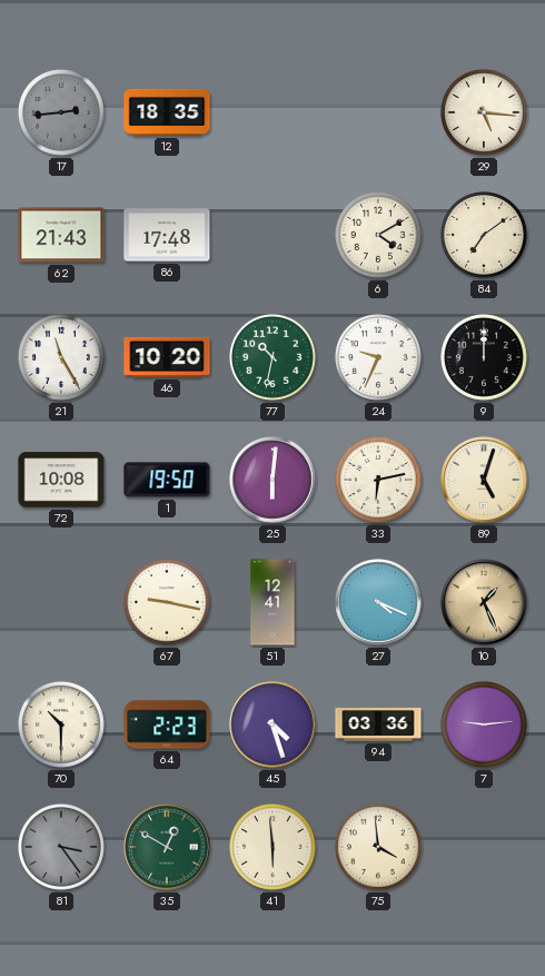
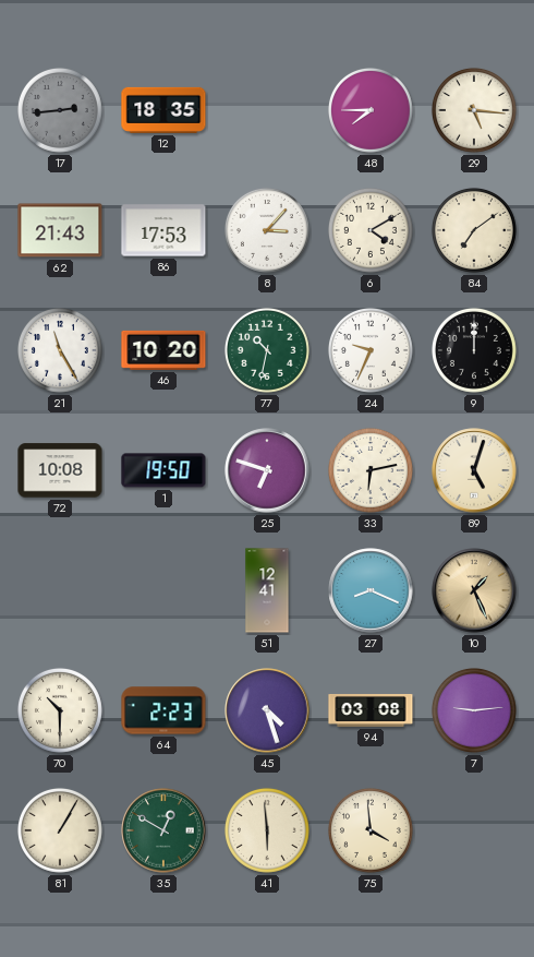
48: none -> 7:45
86: 17:48 -> 17:53
8: none -> 3:07
25: 6:01 -> 6:48
67: 9:17 -> none
27: 4:19 -> 8:19
94: 03:36 -> 03:08
81: 3:24 -> 1:05
81 dial: grey -> cream
